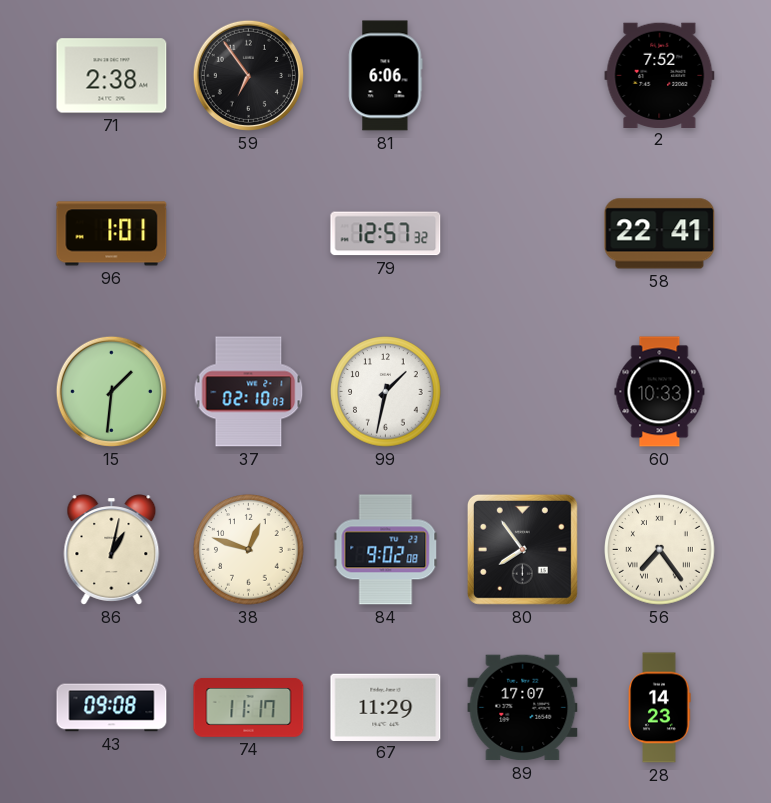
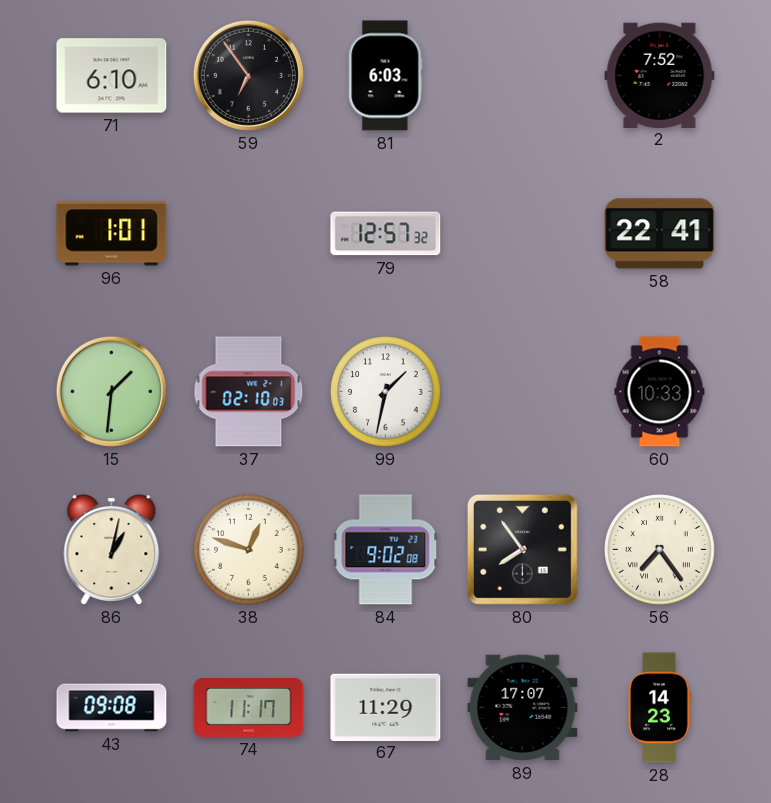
71: 2:38 -> 6:10
81: 6:06 -> 6:03
